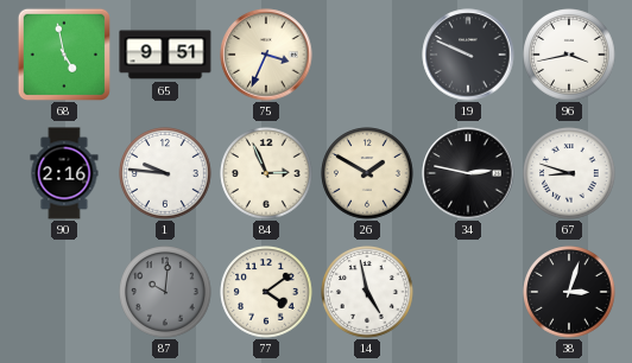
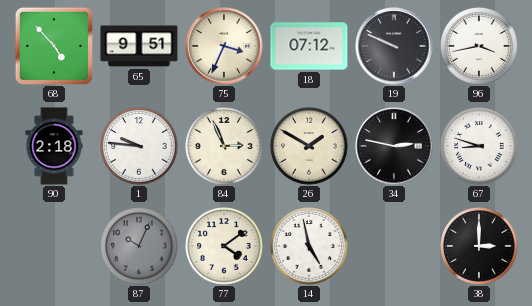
68: 4:58 -> 4:53
18: none -> 07:12
90: 2:16 -> 2:18
87: 10:01 -> 10:04
38: 3:03 -> 3:00
